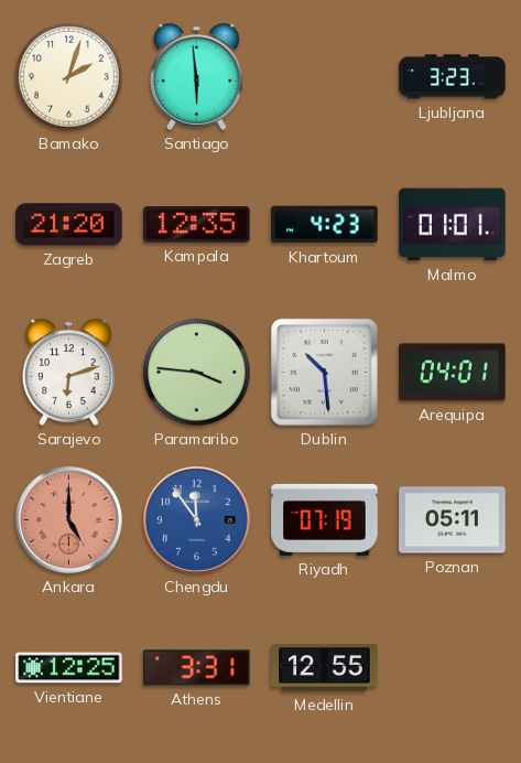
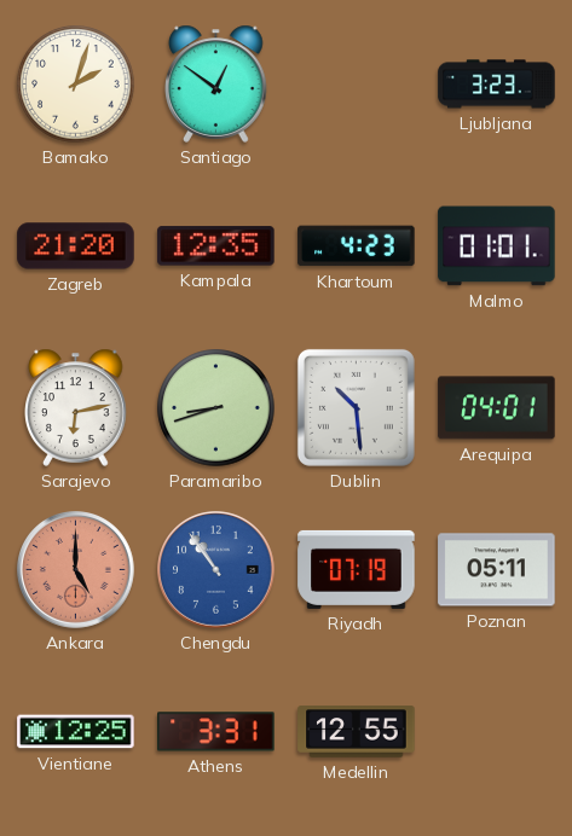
Santiago: 5:59 -> 12:51
Sarajevo: 6:12 -> 6:13
Paramaribo: 3:46 -> 8:42
Chengdu: 11:54 -> 10:54
